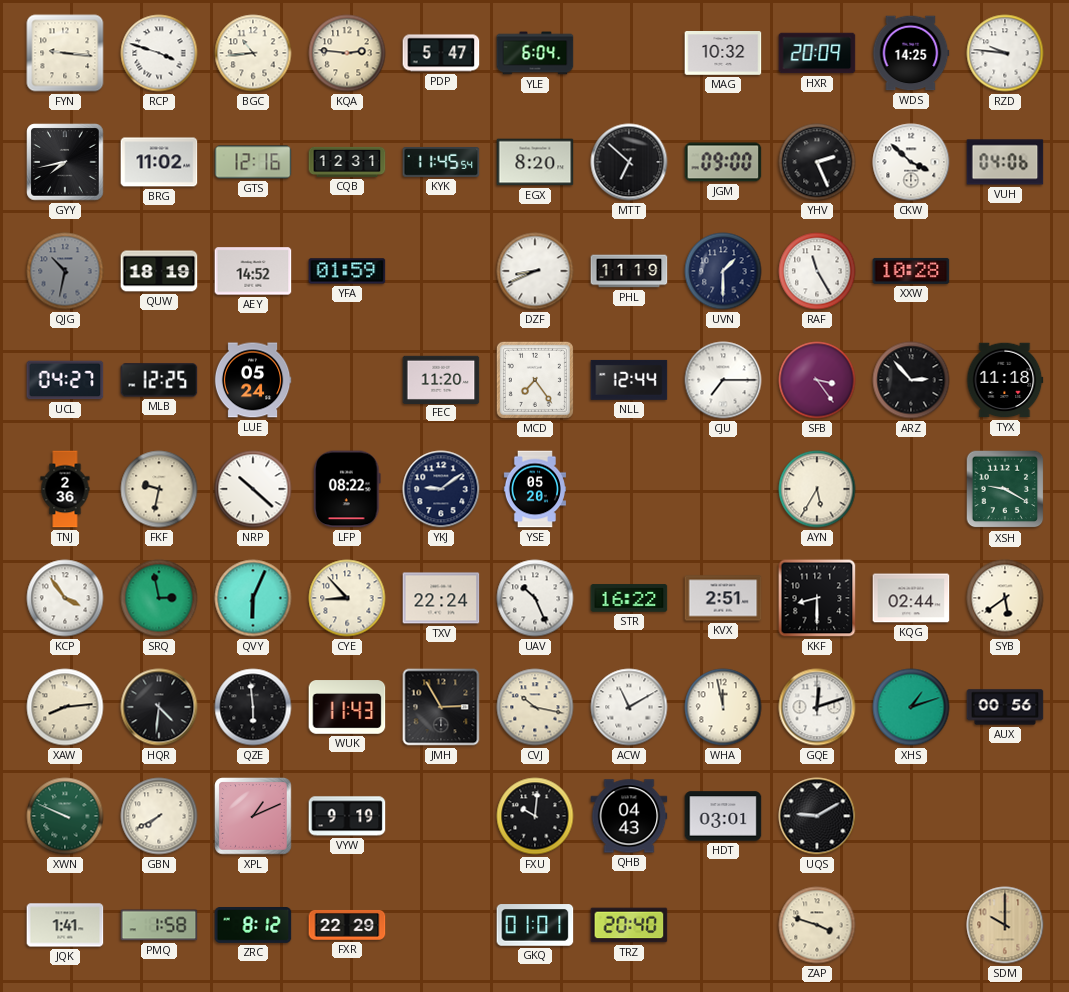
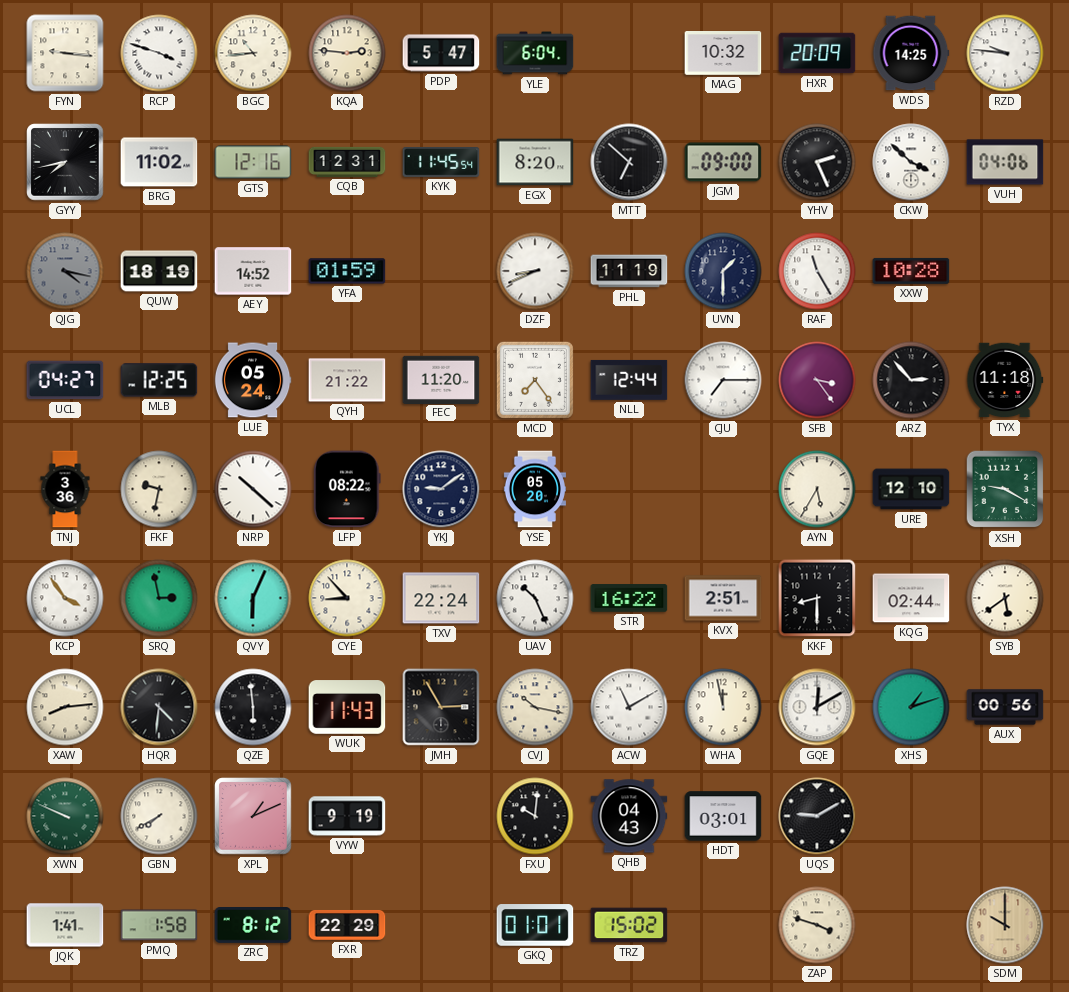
QJG: 10:32 -> 4:17
QYH: none -> 21:22
TNJ: 2:36 -> 3:36
URE: none -> 12:10
GQE: 12:12 -> 12:10
TRZ: 20:40 -> 15:02
